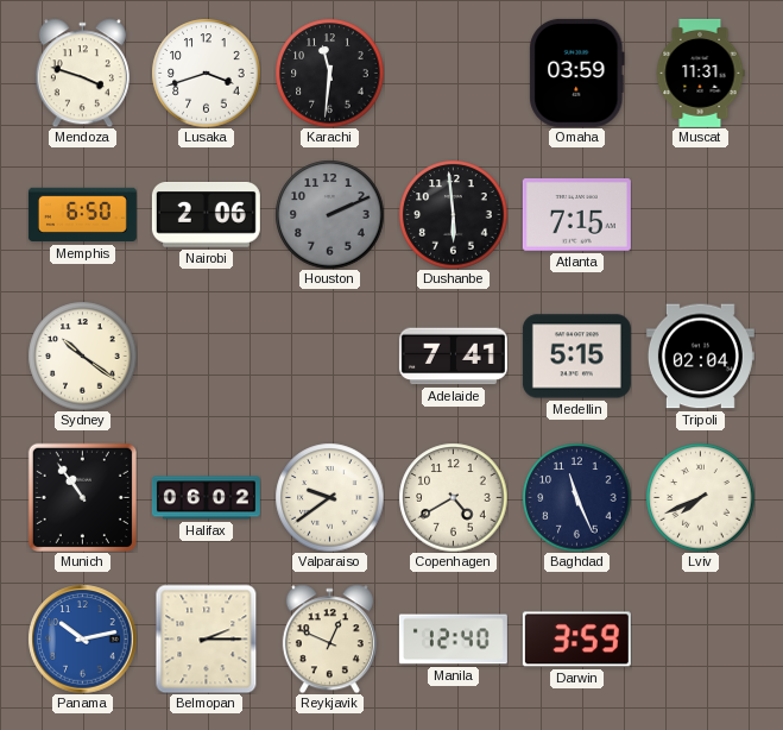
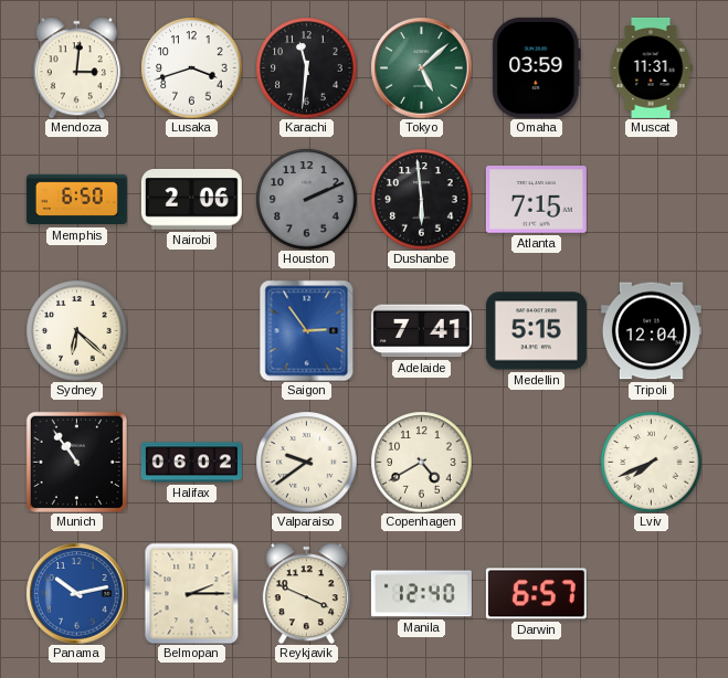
Mendoza: 3:48 -> 3:01
Tokyo: none -> 5:08
Sydney: 10:21 -> 6:22
Saigon: none -> 2:54
Tripoli: 02:04 -> 12:04
Baghdad: 11:26 -> none
Reykjavik: 12:49 -> 3:49
Darwin: 3:59 -> 6:57
